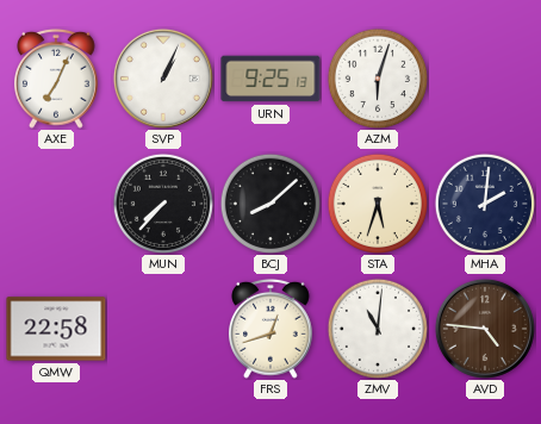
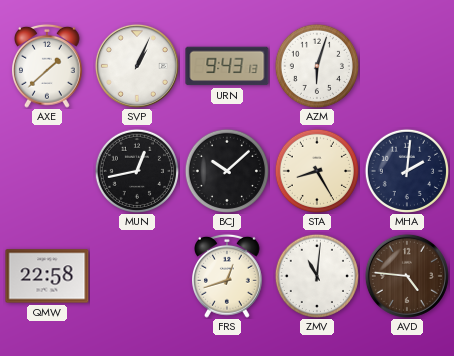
AXE: 7:04 -> 1:38
URN: 9:25 -> 9:43
MUN: 7:37 -> 12:43
BCJ: 8:08 -> 10:08
STA: 5:33 -> 8:25
